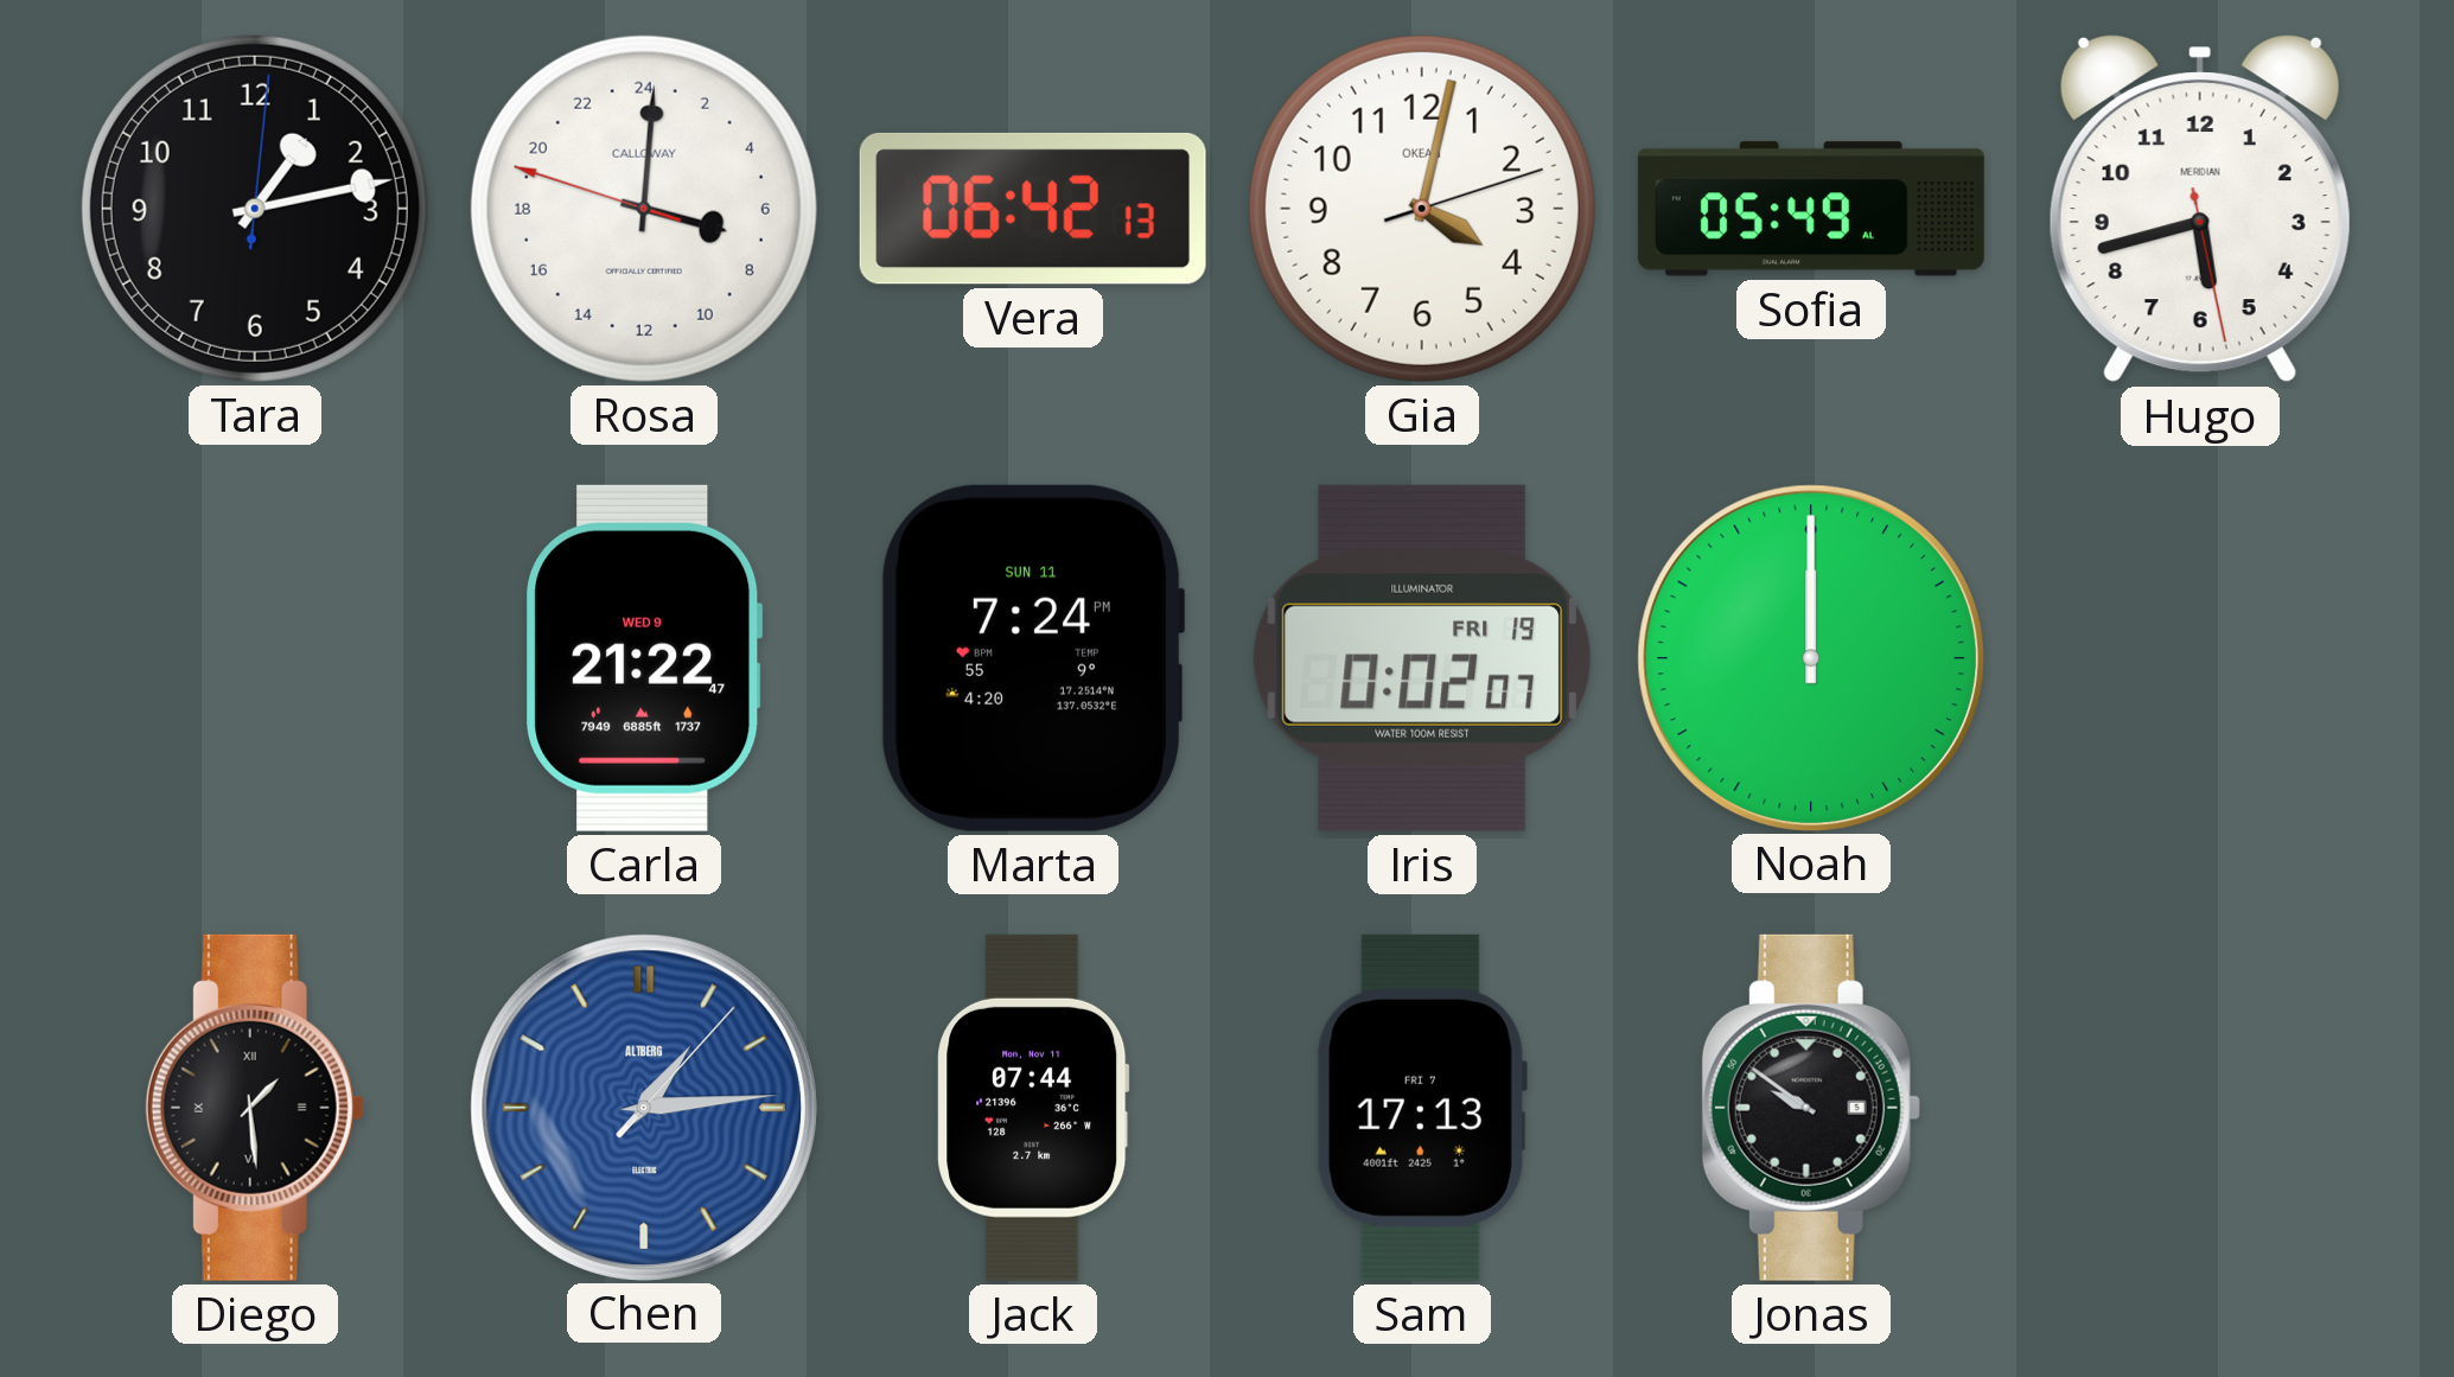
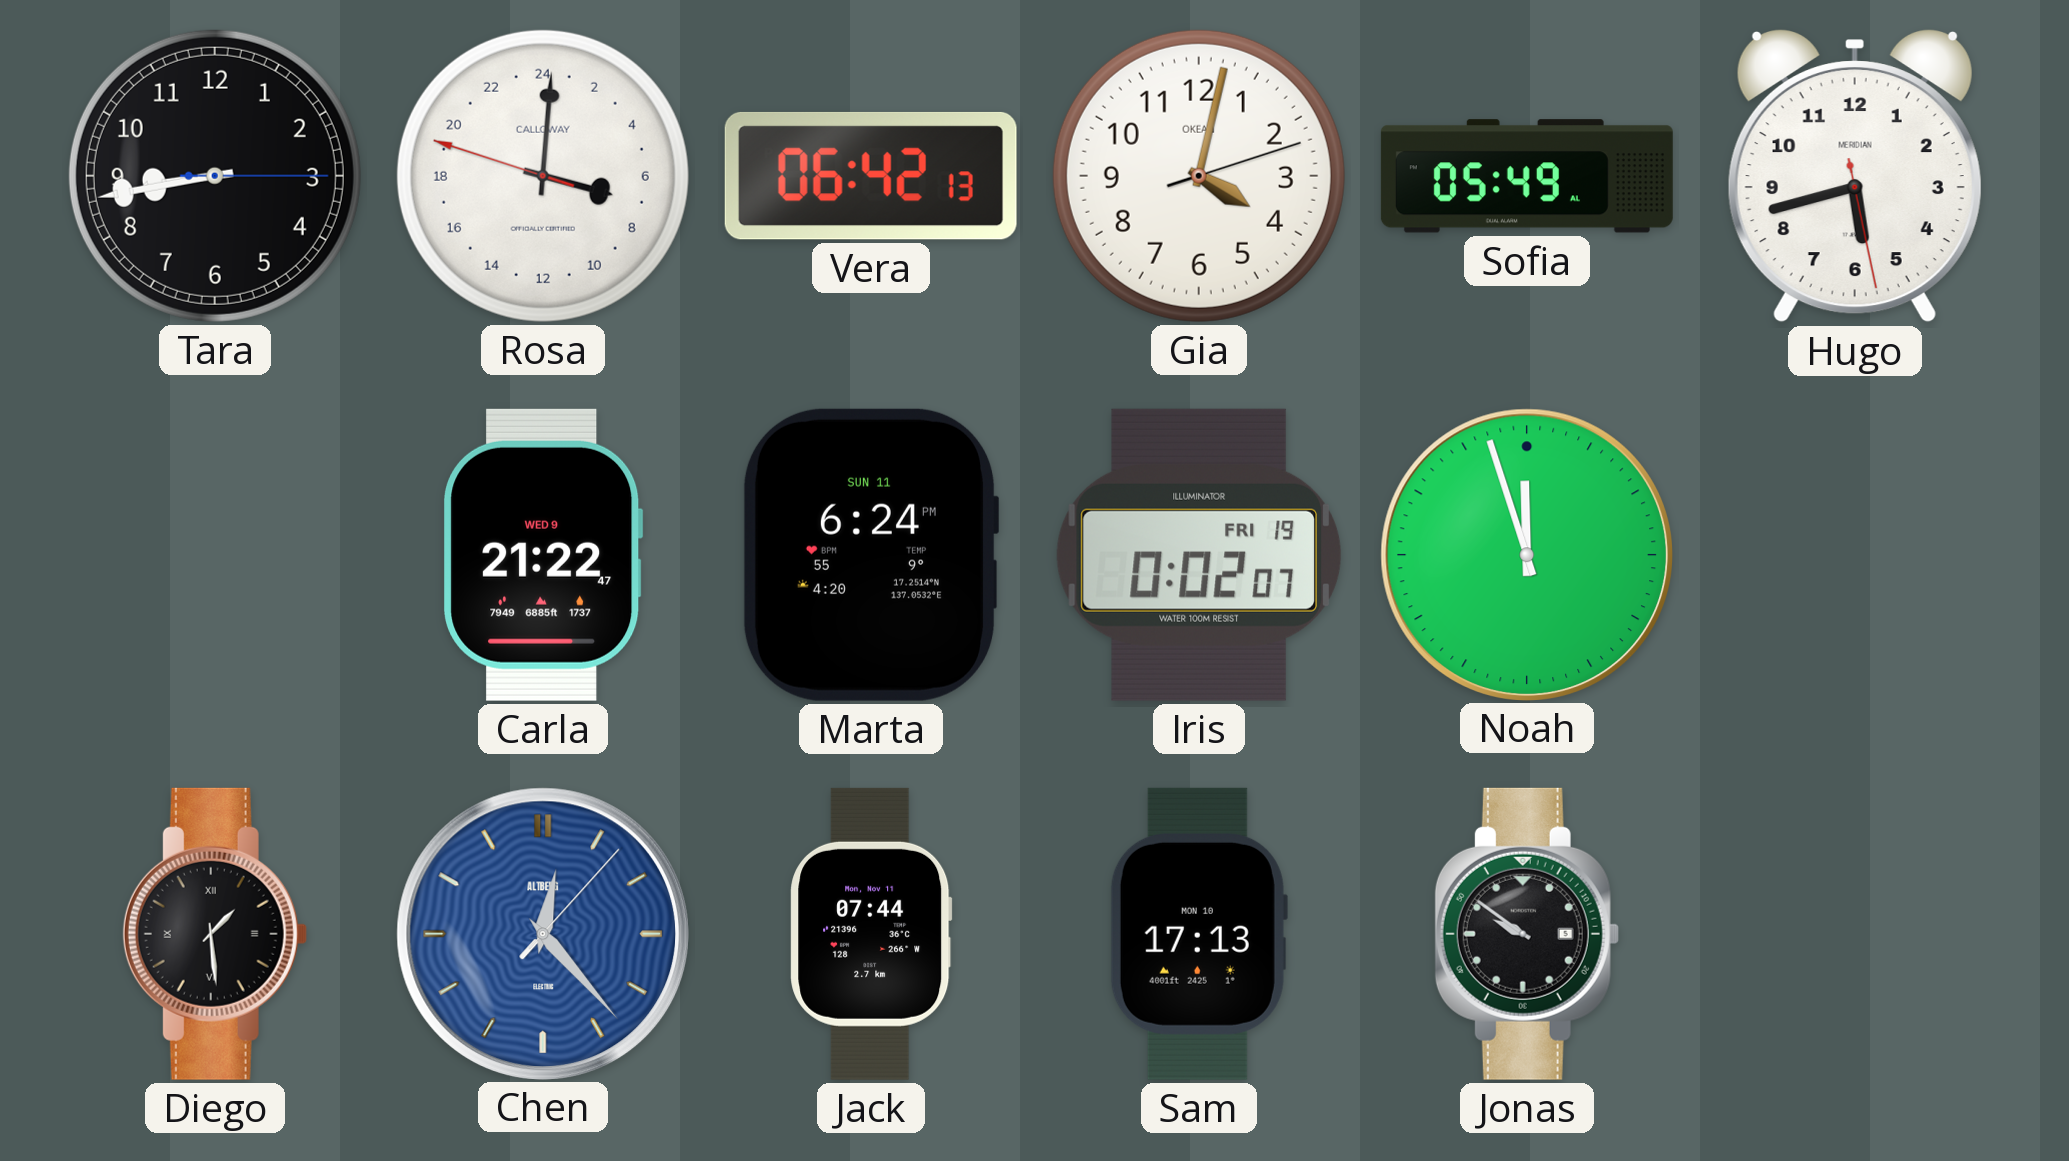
Tara: 1:13 -> 8:43
Marta: 7:24 -> 6:24
Noah: 12:00 -> 11:57
Chen: 1:14 -> 12:23
Sam date: FRI 7 -> MON 10
